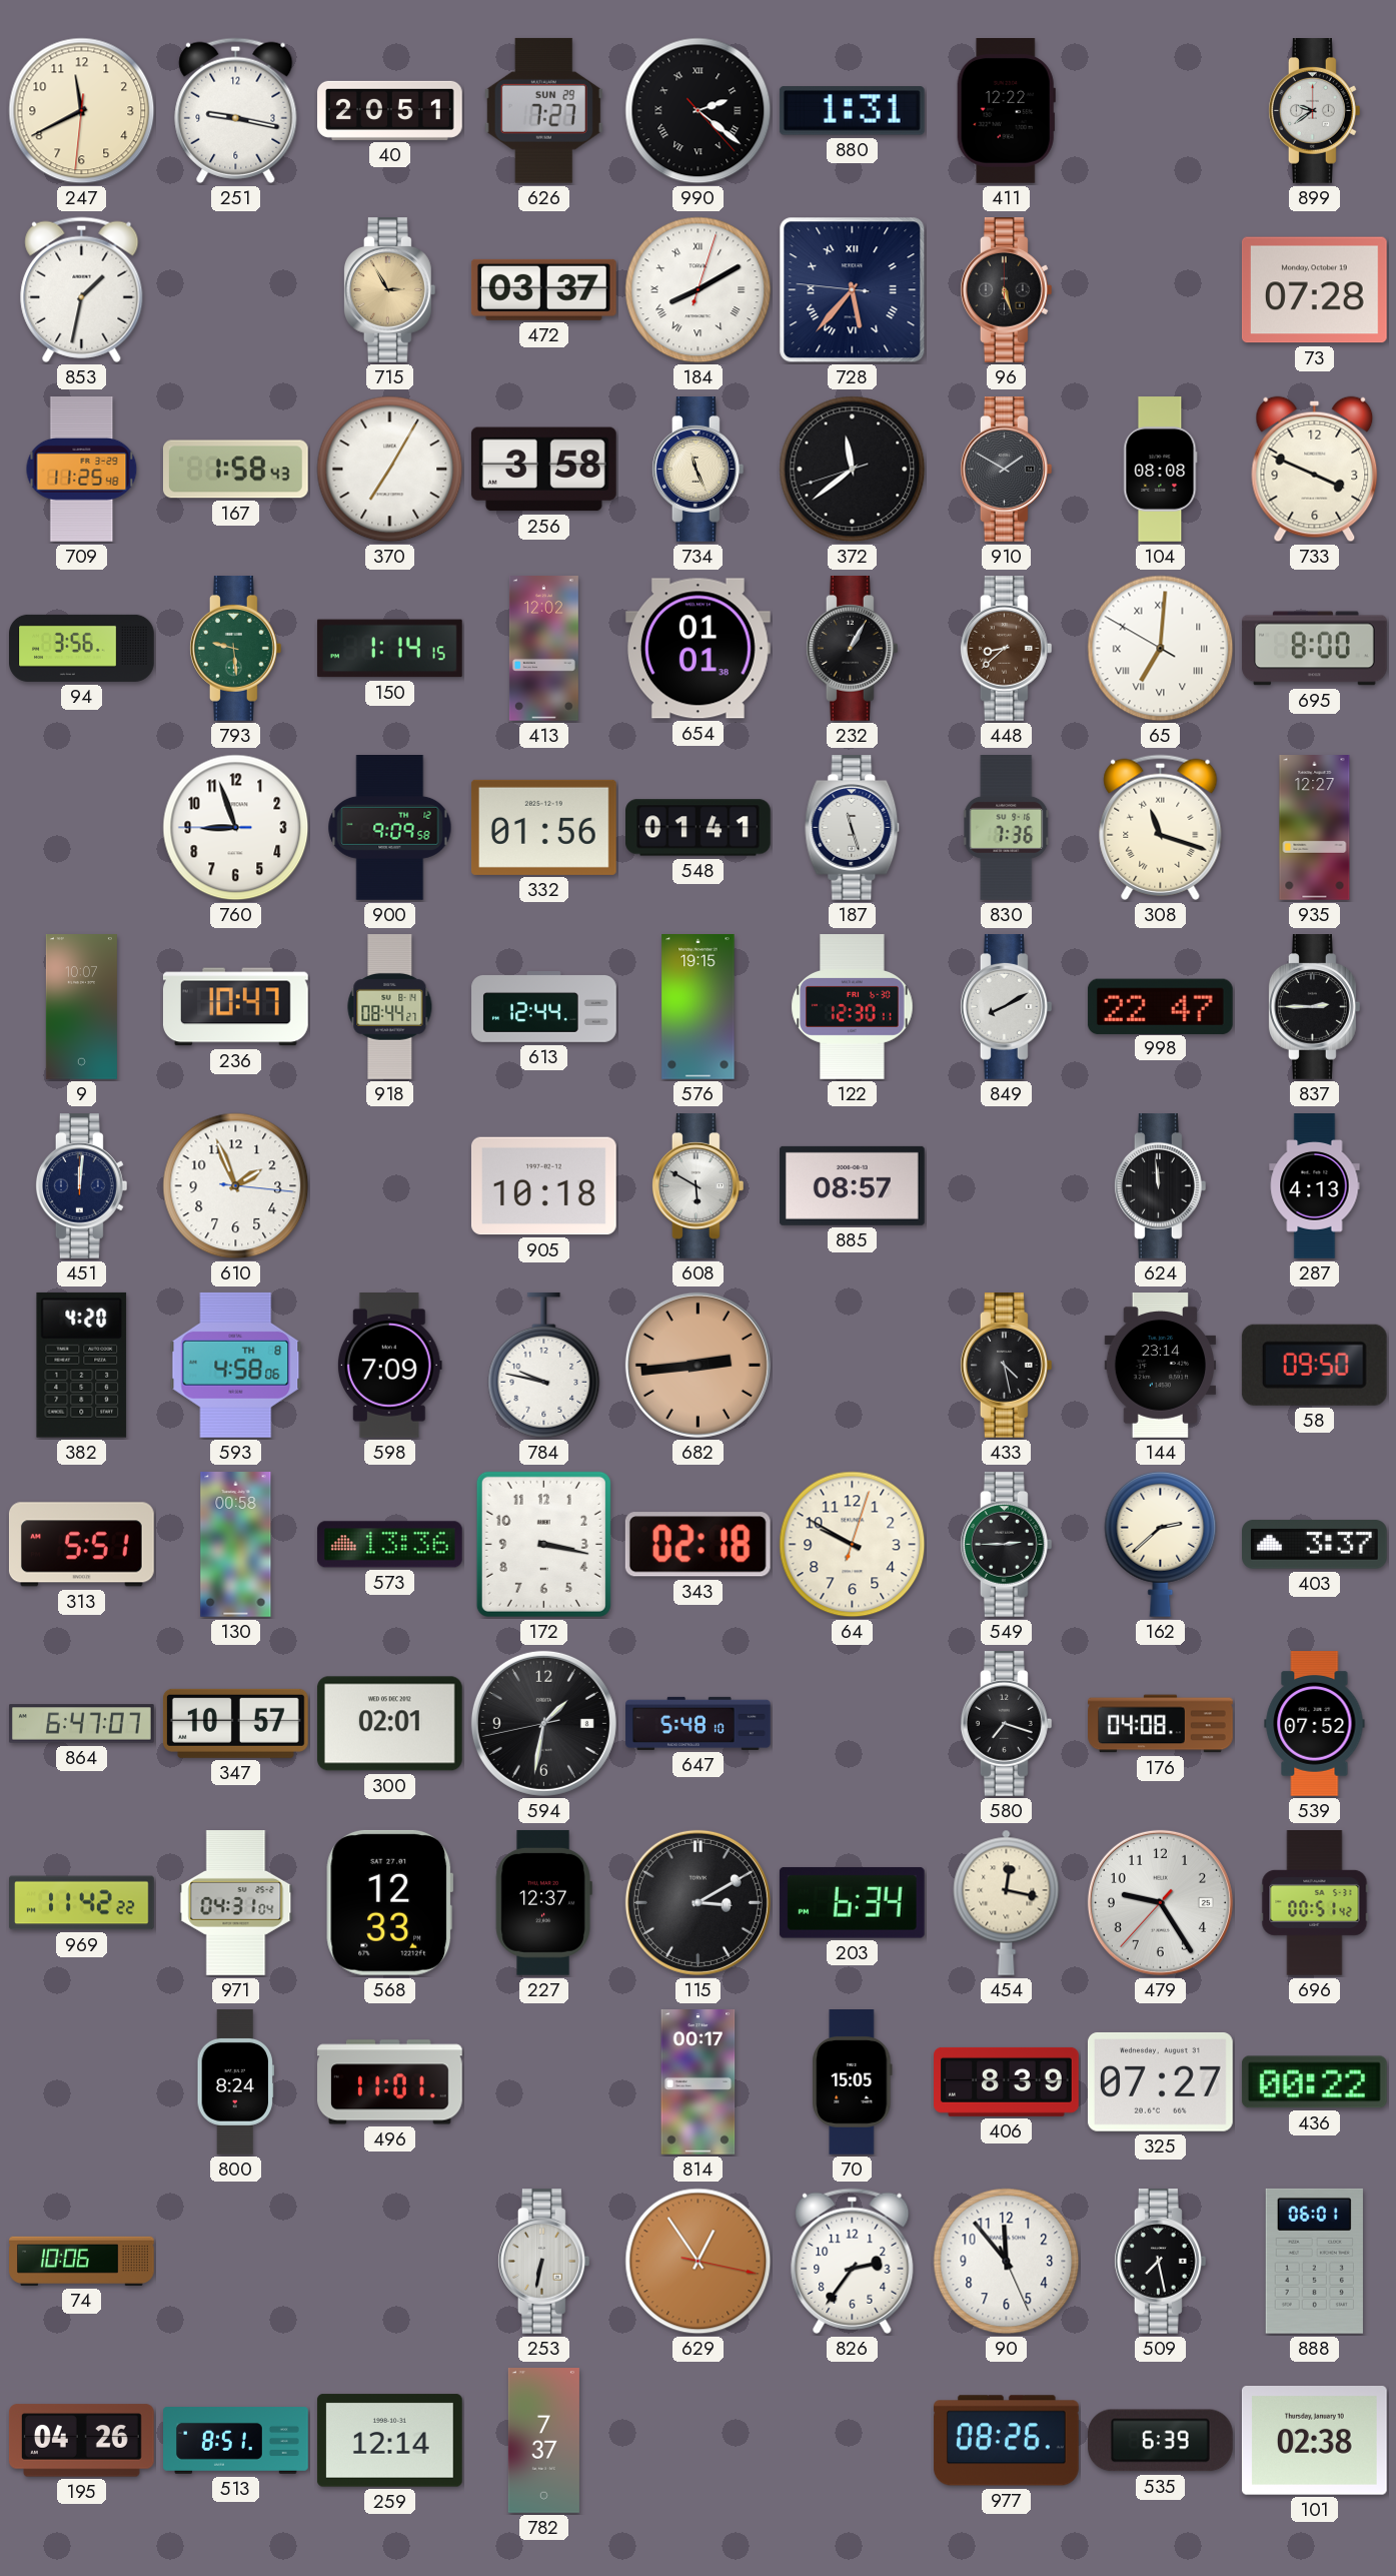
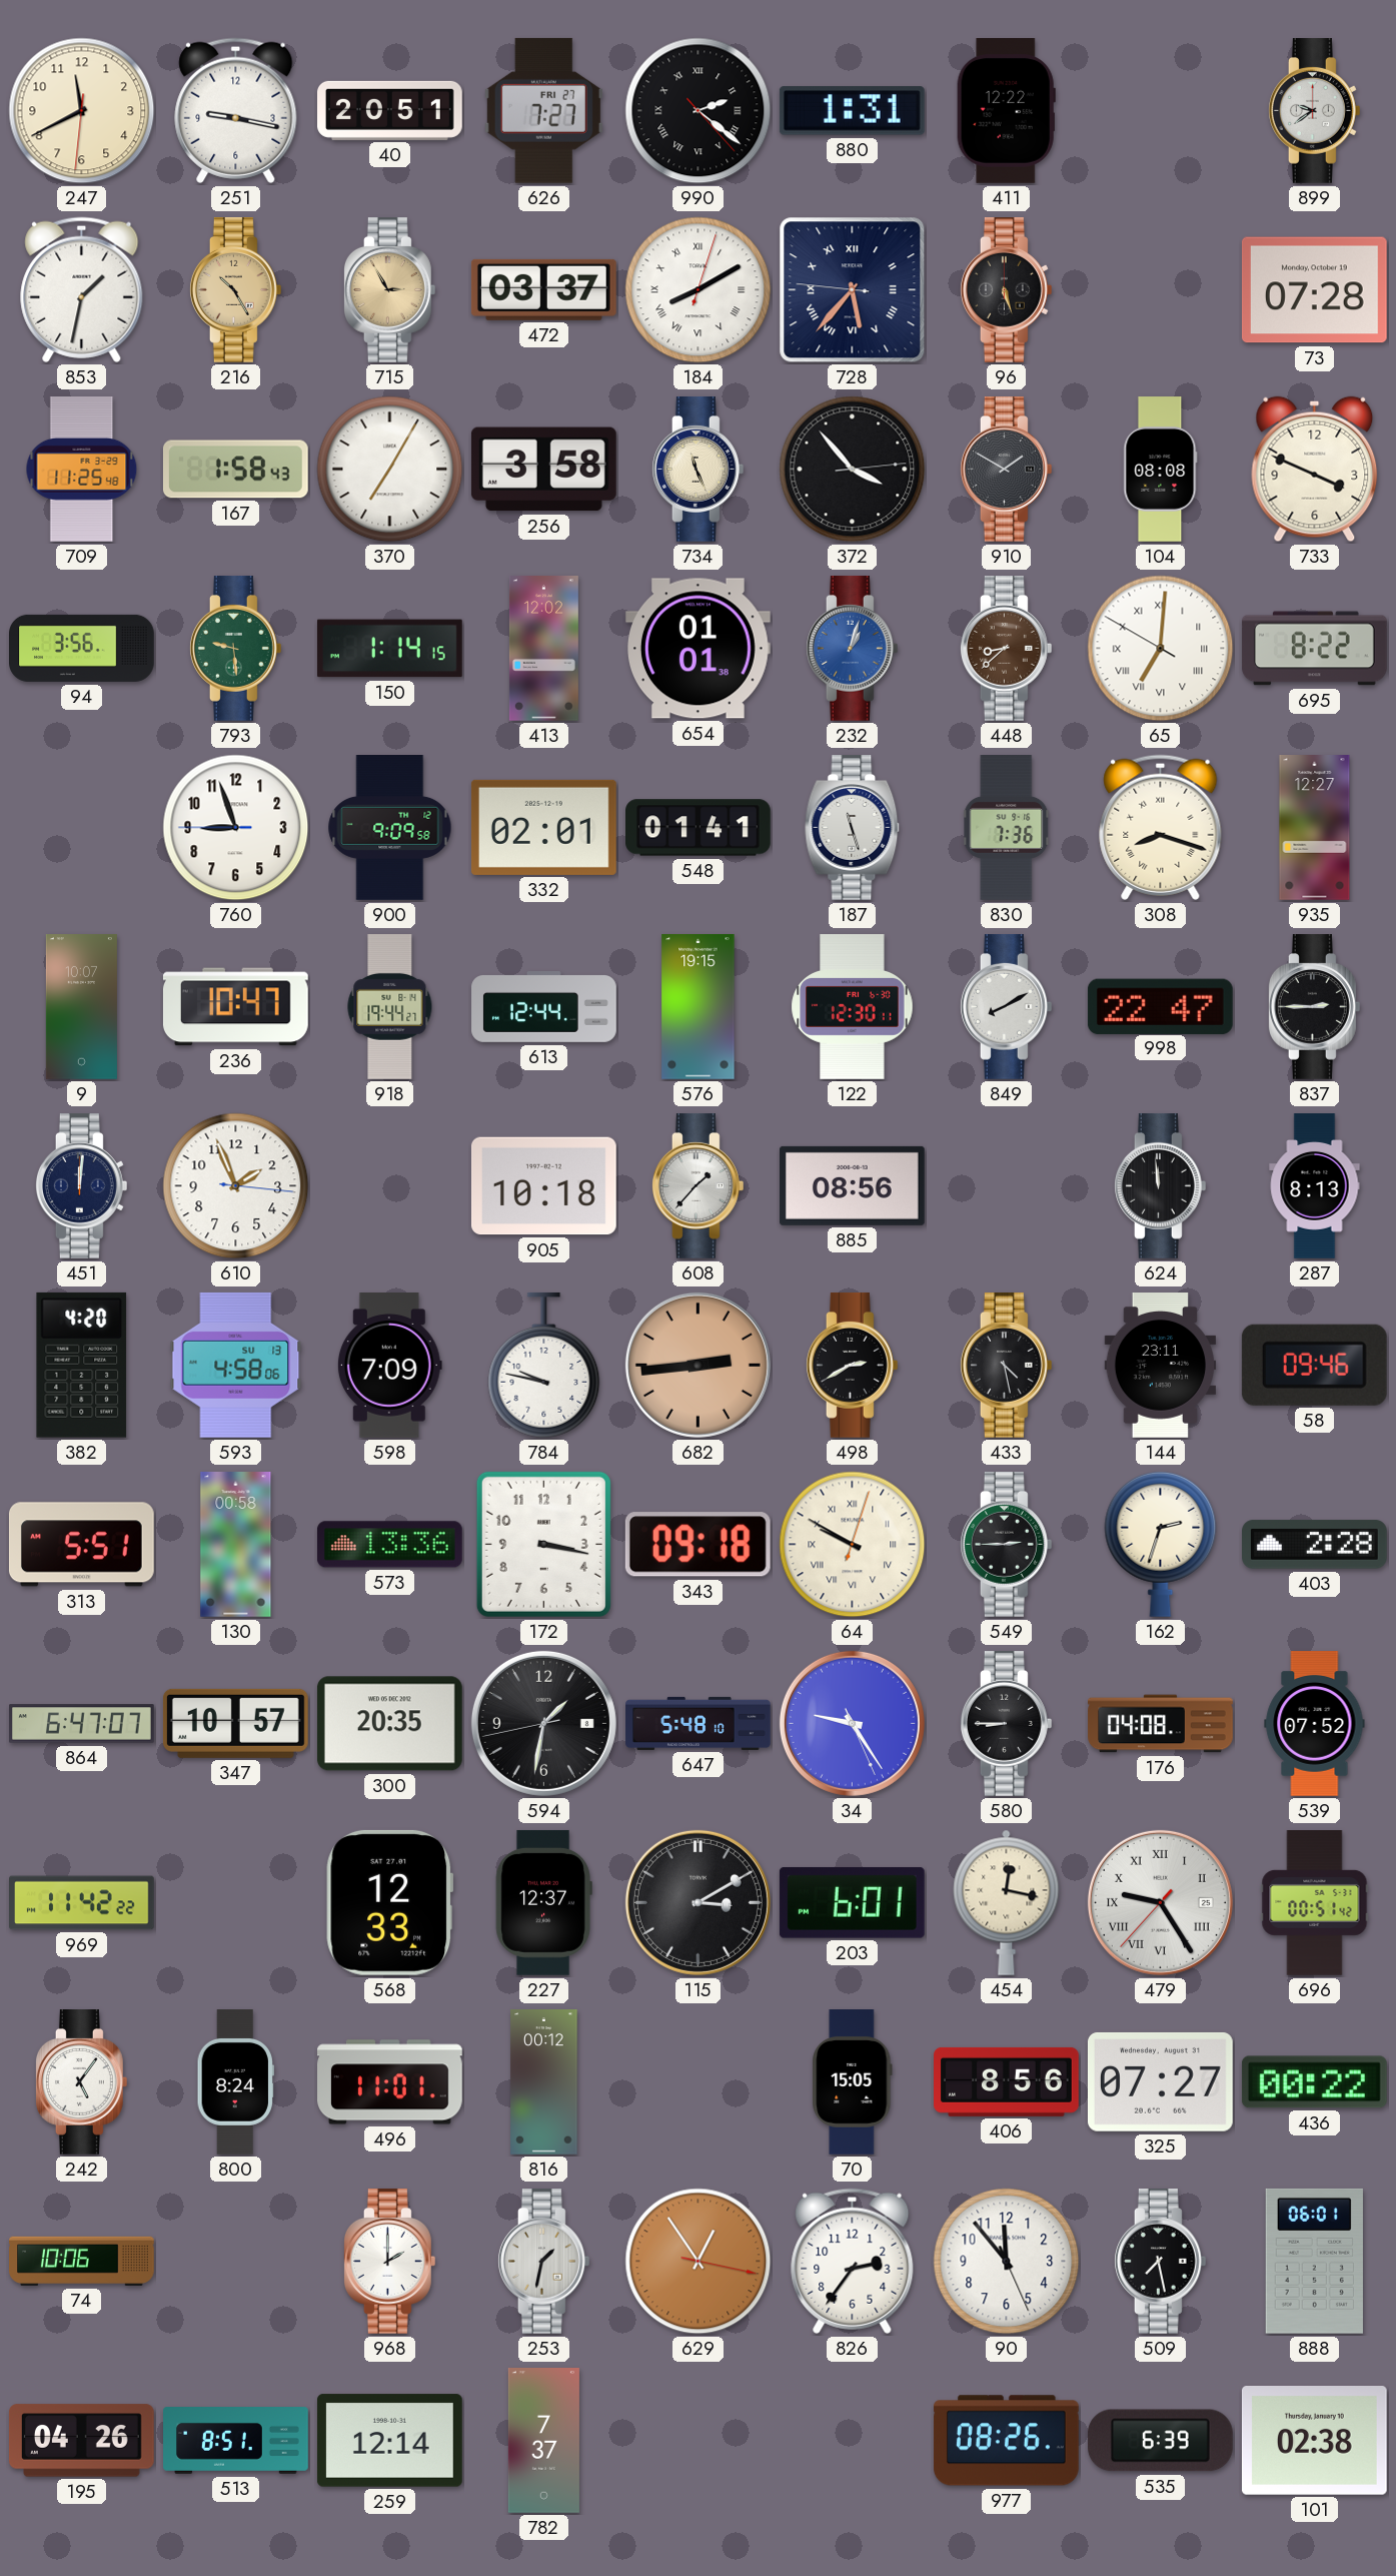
626 date: SUN 29 -> FRI 27
216: none -> 10:25
372: 11:38 -> 3:53
232: 1:05 -> 1:03
232 dial: black -> blue
695: 8:00 -> 8:22
332: 01:56 -> 02:01
308: 11:18 -> 8:18
918: 08:44 -> 19:44
608: 5:50 -> 1:37
885: 08:57 -> 08:56
287: 4:13 -> 8:13
593 date: TH 8 -> SU 13
498: none -> 2:40
144: 23:14 -> 23:11
58: 09:50 -> 09:46
343: 02:18 -> 09:18
64 numerals: Arabic -> Roman
162: 2:38 -> 2:33
403: 3:37 -> 2:28
300: 02:01 -> 20:35
34: none -> 9:24
580: 7:18 -> 8:45
971: 04:31 -> none
203: 6:34 -> 6:01
479 numerals: Arabic -> Roman
242: none -> 5:06
816: none -> 00:12
814: 00:17 -> none
406: 8:39 -> 8:56
968: none -> 2:00
253: 6:32 -> 1:32
